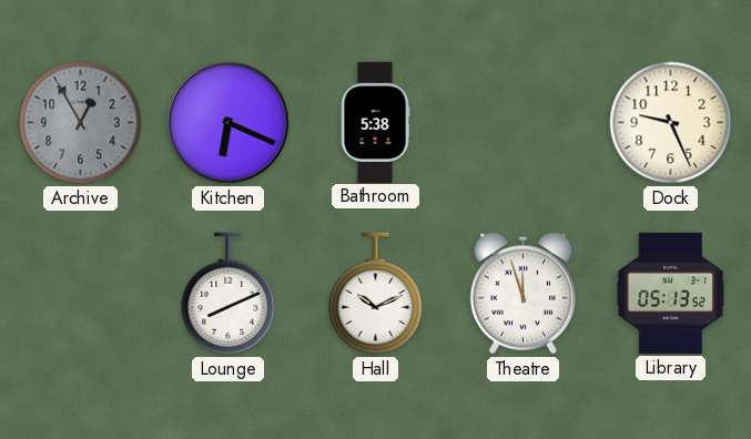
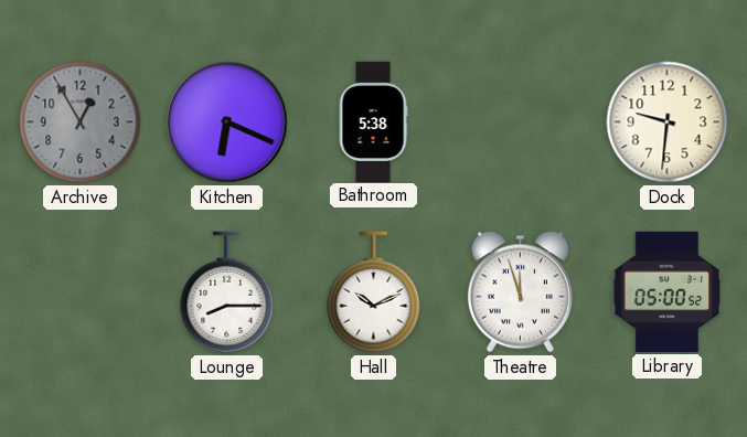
Dock: 9:26 -> 9:31
Lounge: 8:11 -> 8:15
Library: 05:13 -> 05:00
